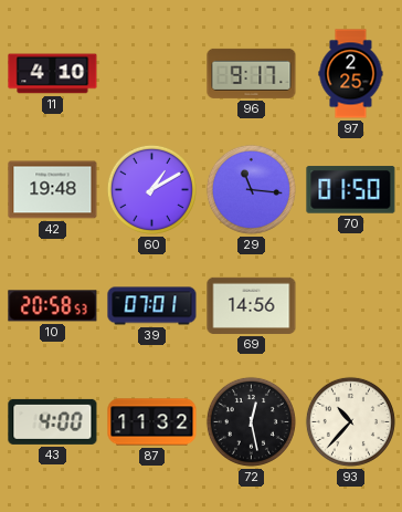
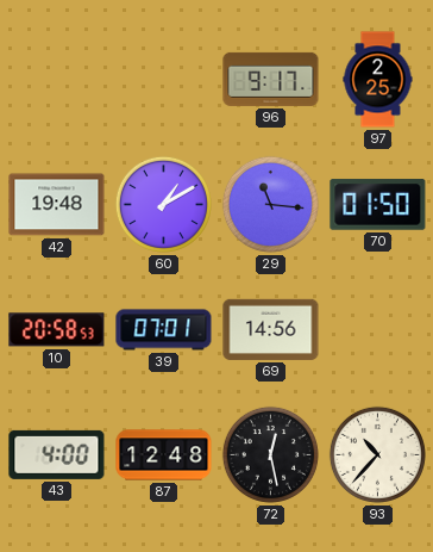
11: 4:10 -> none
87: 11:32 -> 12:48
